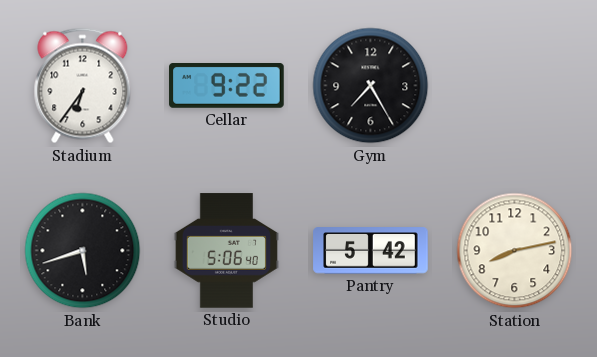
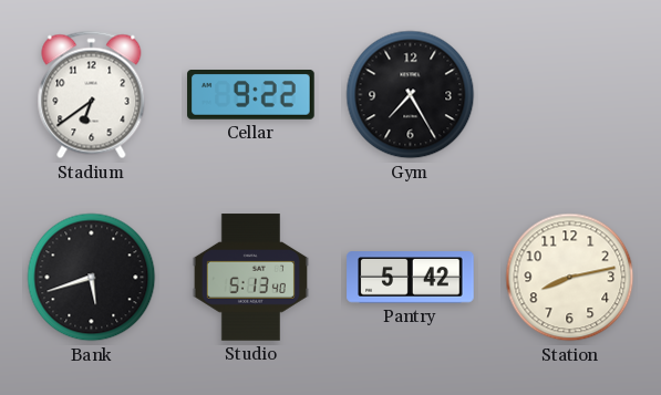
Stadium: 6:36 -> 6:39
Studio: 5:06 -> 5:13
